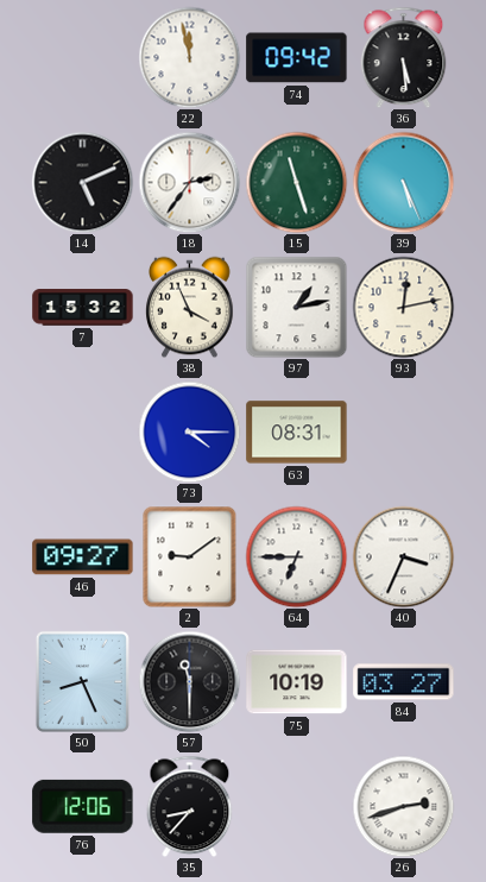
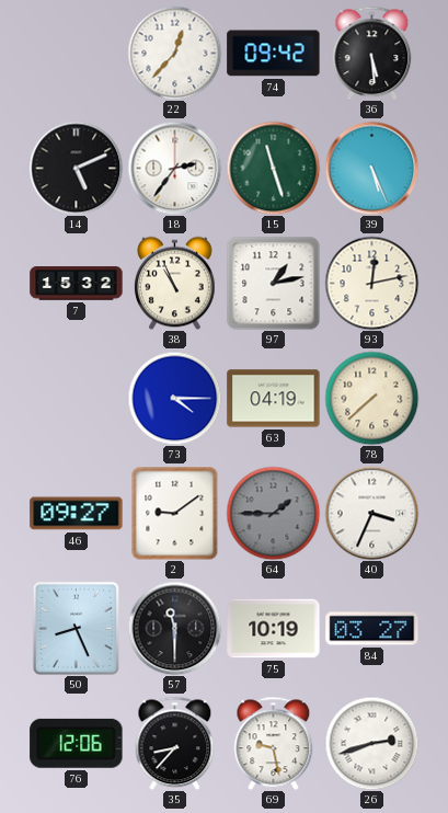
22: 11:58 -> 12:37
38: 3:56 -> 10:56
63: 08:31 -> 04:19
78: none -> 7:38
64: 6:45 -> 1:45
64 dial: white -> grey
69: none -> 9:28
